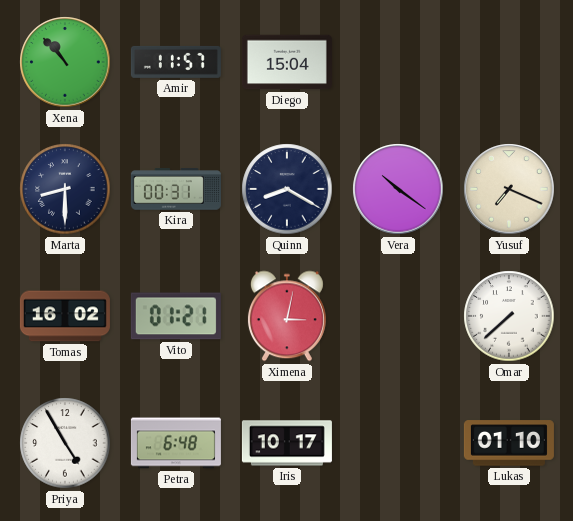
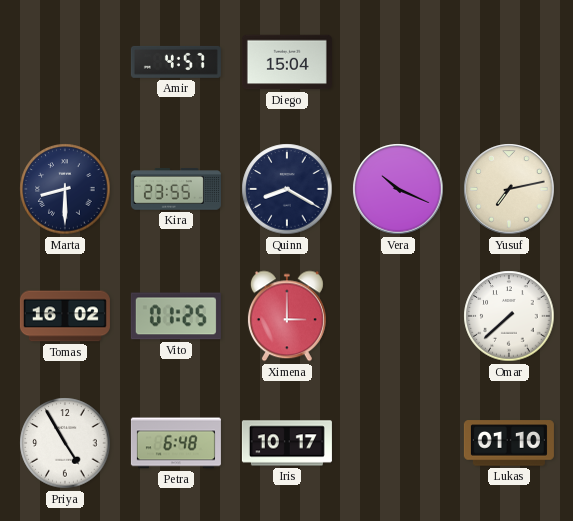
Xena: 10:53 -> none
Amir: 11:57 -> 4:57
Kira: 00:31 -> 23:55
Vera: 10:21 -> 10:19
Yusuf: 7:19 -> 7:13
Vito: 01:21 -> 01:25
Ximena: 3:02 -> 3:00
